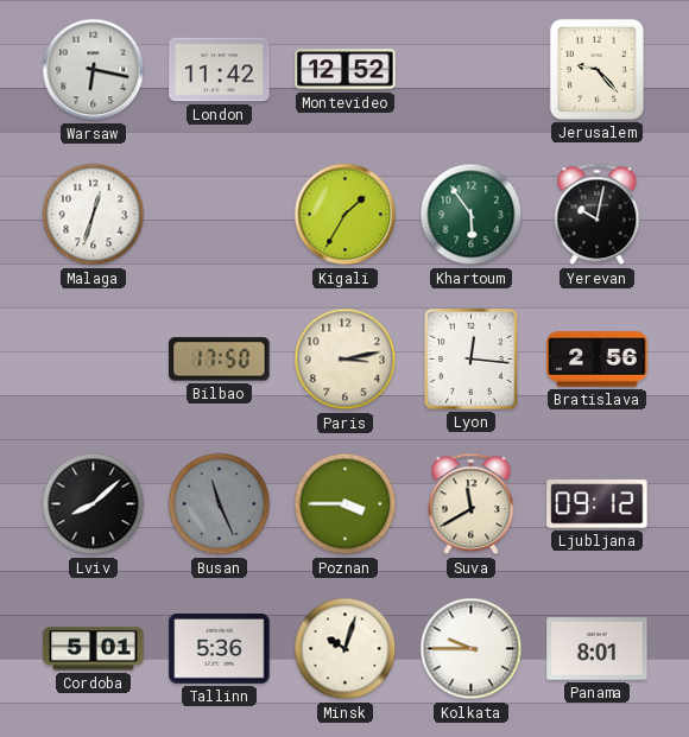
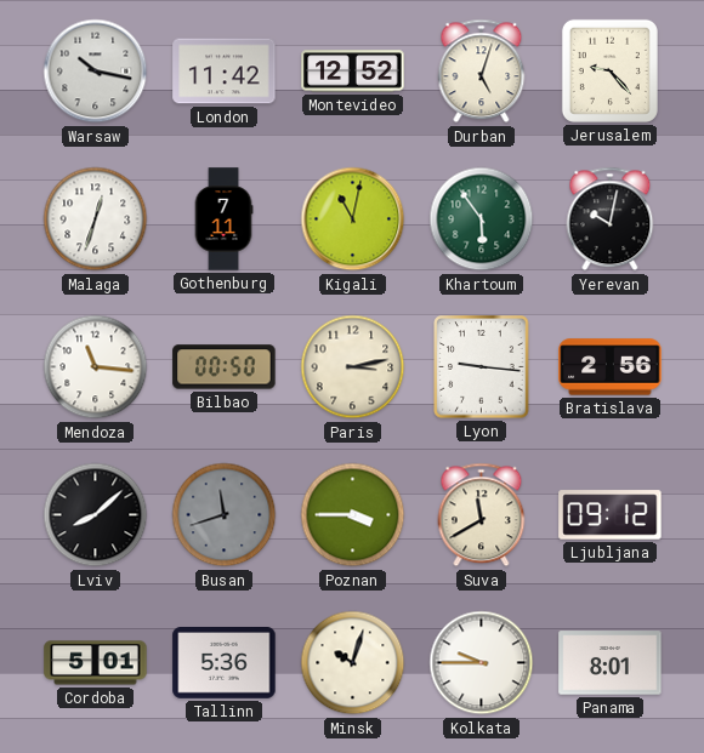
Warsaw: 6:17 -> 10:17
Durban: none -> 5:03
Gothenburg: none -> 7:11
Kigali: 1:35 -> 11:02
Mendoza: none -> 11:16
Bilbao: 17:50 -> 00:50
Lyon: 12:16 -> 9:16
Busan: 11:26 -> 11:42
